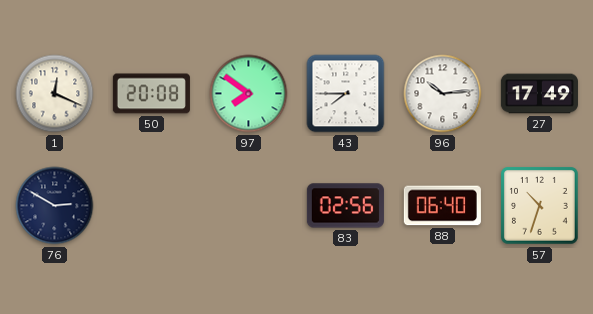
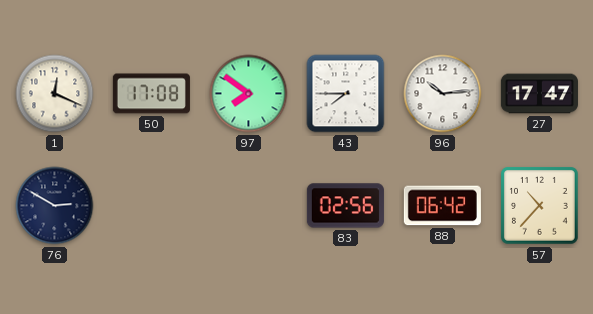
50: 20:08 -> 17:08
27: 17:49 -> 17:47
88: 06:40 -> 06:42
57: 10:33 -> 10:37
